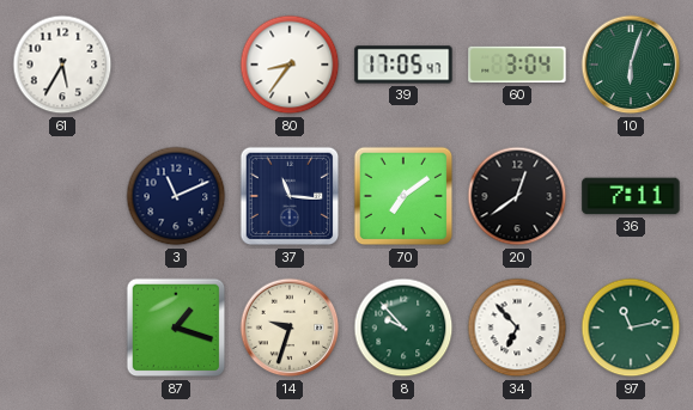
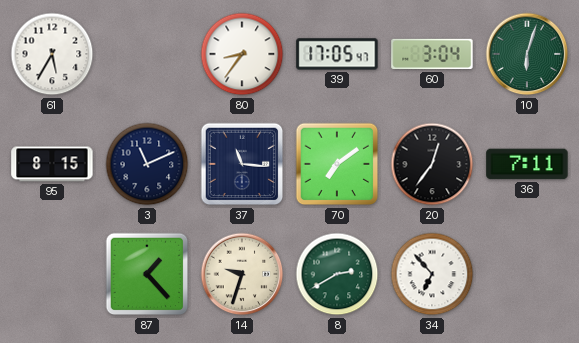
95: none -> 8:15
20: 12:39 -> 12:36
87: 1:18 -> 1:23
8: 9:53 -> 2:40
97: 11:13 -> none
